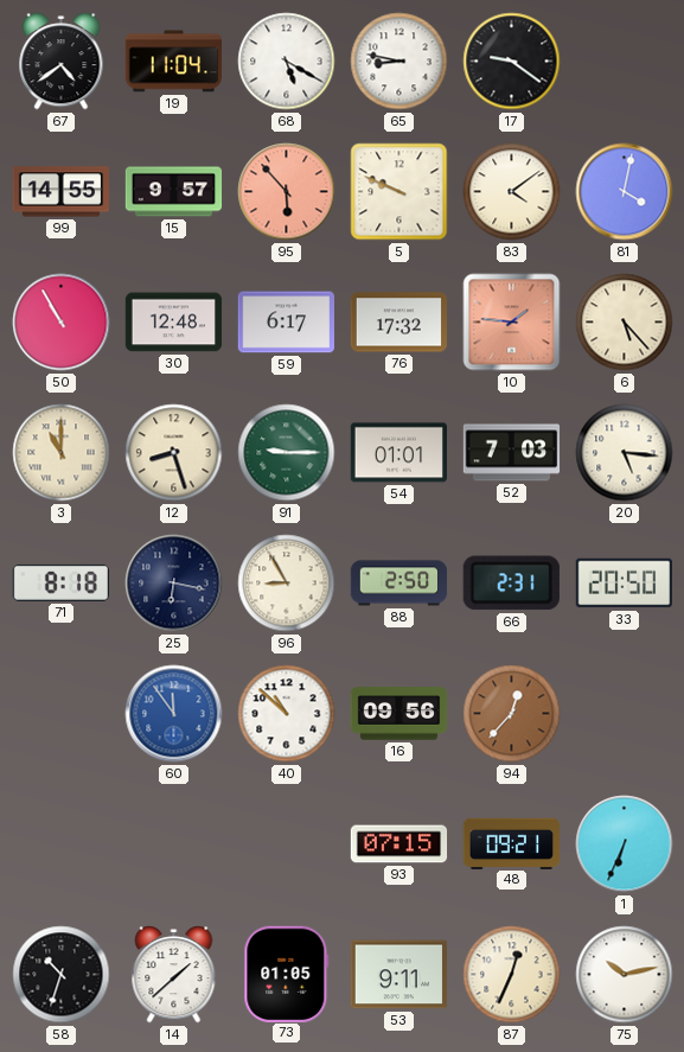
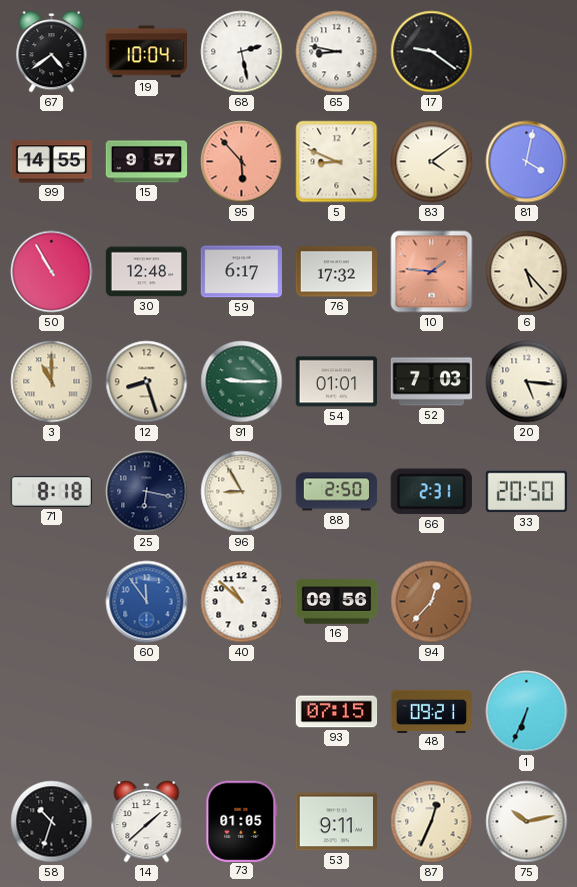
19: 11:04 -> 10:04
68: 5:20 -> 2:28
5: 9:49 -> 8:49
